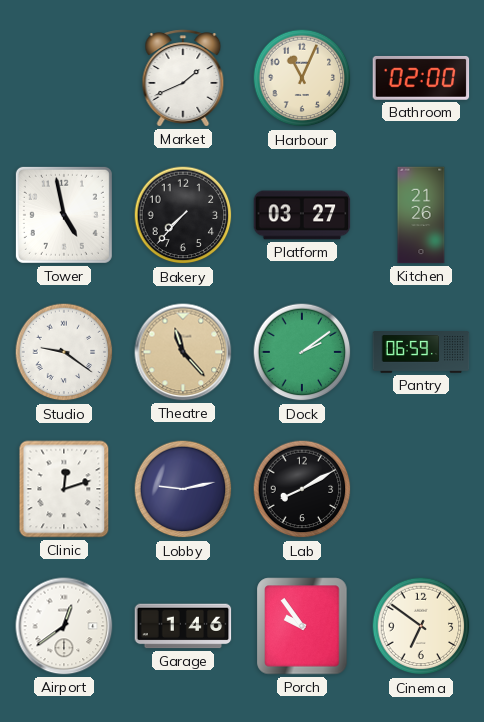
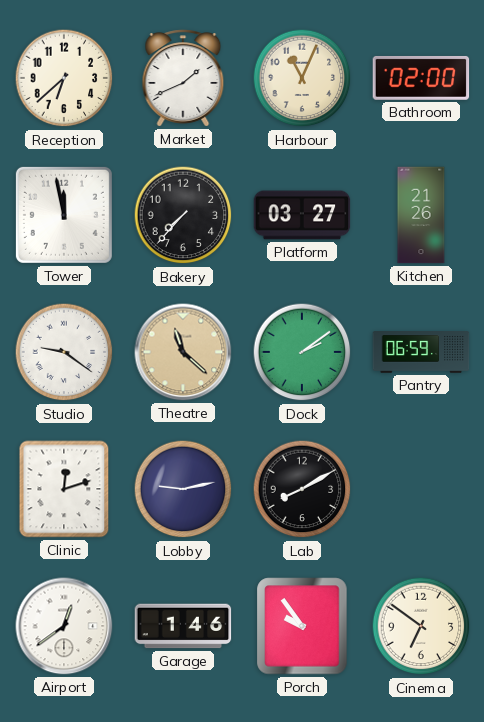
Reception: none -> 6:38
Tower: 4:58 -> 11:58
Theatre: 11:23 -> 11:22
